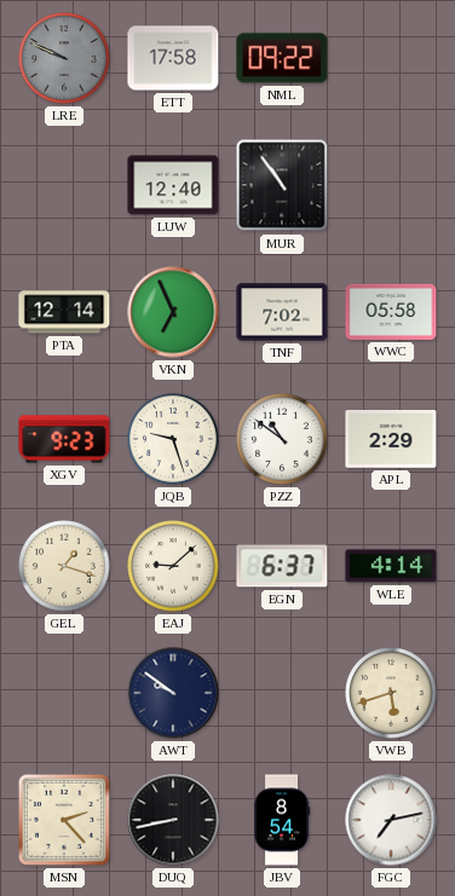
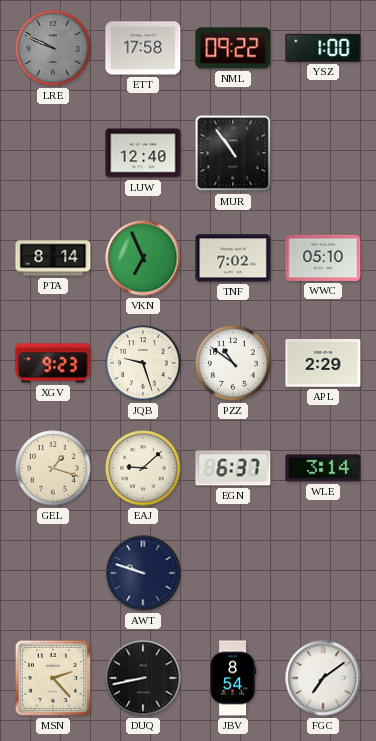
YSZ: none -> 1:00
PTA: 12:14 -> 8:14
WWC: 05:58 -> 05:10
WLE: 4:14 -> 3:14
AWT: 9:51 -> 9:48
VWB: 5:42 -> none
FGC: 7:13 -> 7:09
